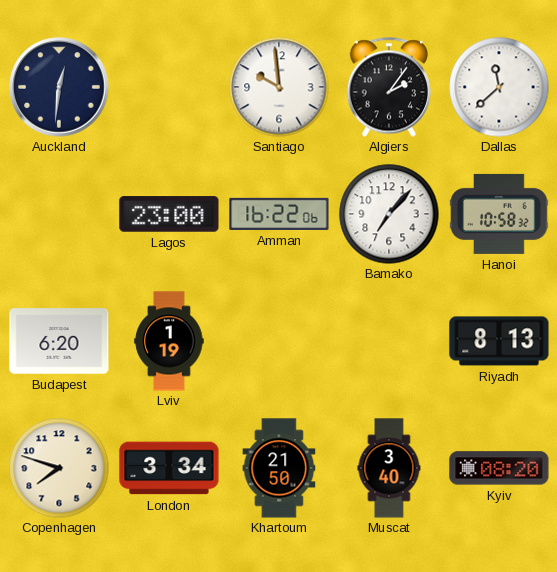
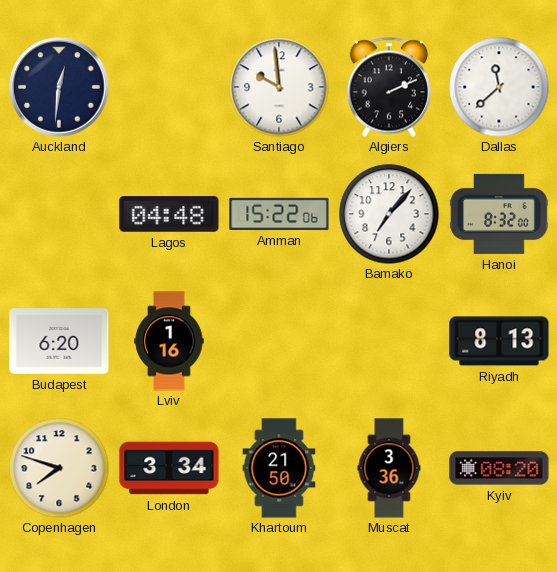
Algiers: 2:06 -> 2:11
Lagos: 23:00 -> 04:48
Amman: 16:22 -> 15:22
Hanoi: 10:58 -> 8:32
Lviv: 1:19 -> 1:16
Muscat: 3:40 -> 3:36
